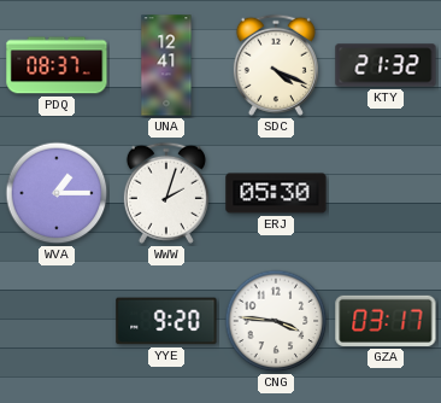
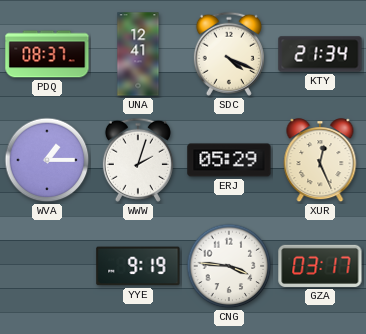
KTY: 21:32 -> 21:34
ERJ: 05:30 -> 05:29
XUR: none -> 12:26
YYE: 9:20 -> 9:19
